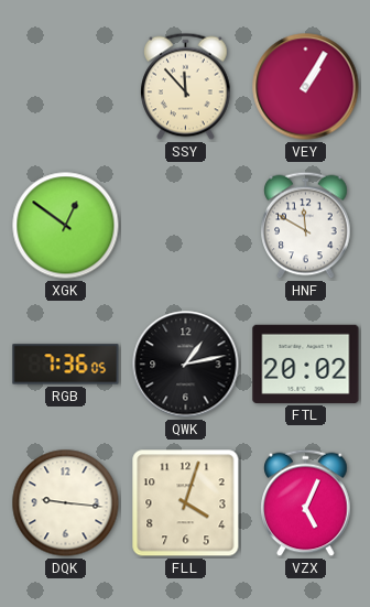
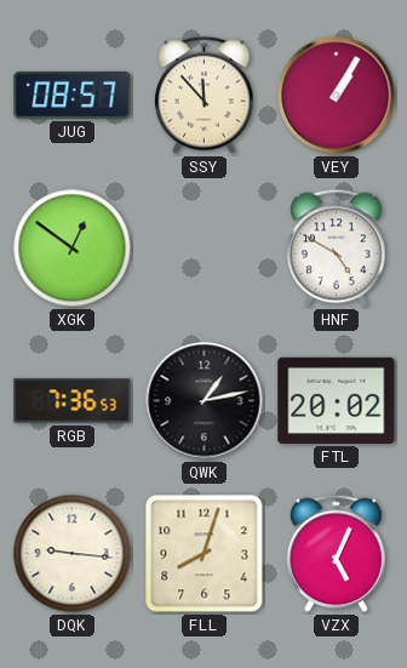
JUG: none -> 08:57
HNF: 11:50 -> 4:50
RGB: 7:36:05 -> 7:36:53
FLL: 4:03 -> 8:03
